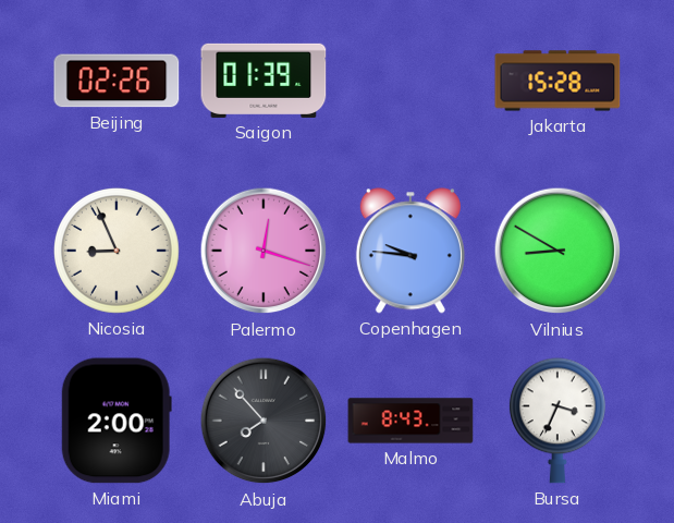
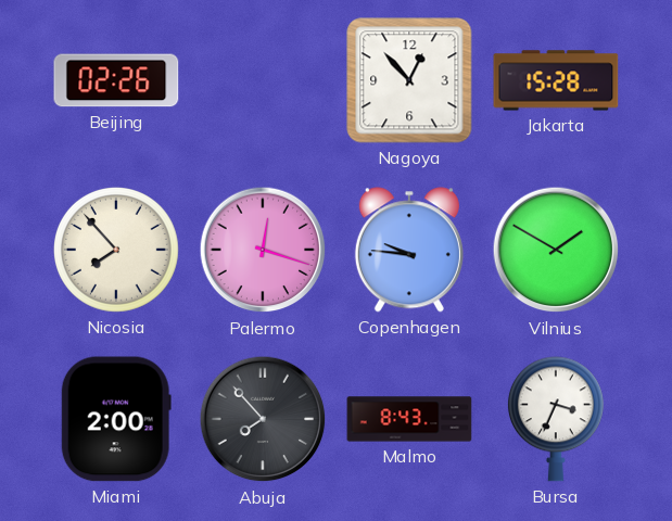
Saigon: 01:39 -> none
Nagoya: none -> 12:53
Nicosia: 8:56 -> 7:53
Vilnius: 8:50 -> 1:50
